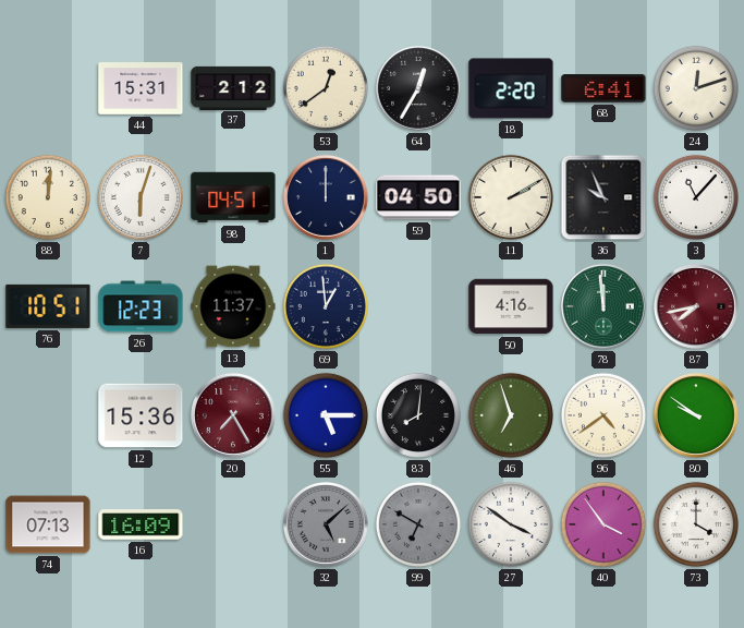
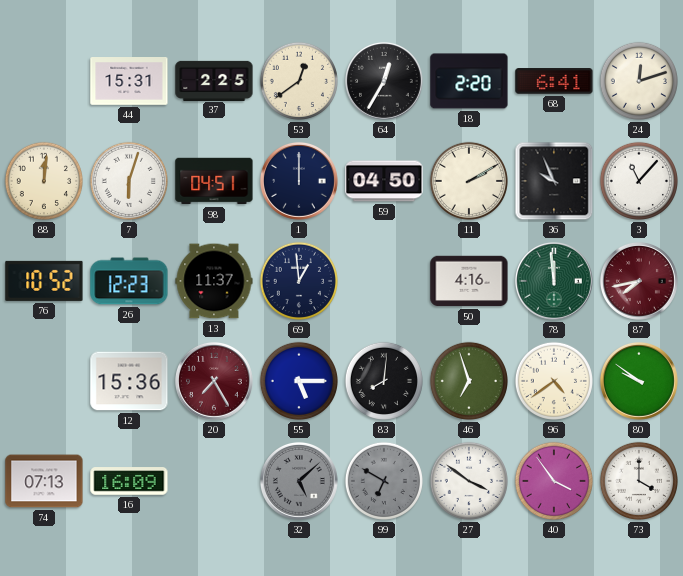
37: 2:12 -> 2:25
76: 10:51 -> 10:52
